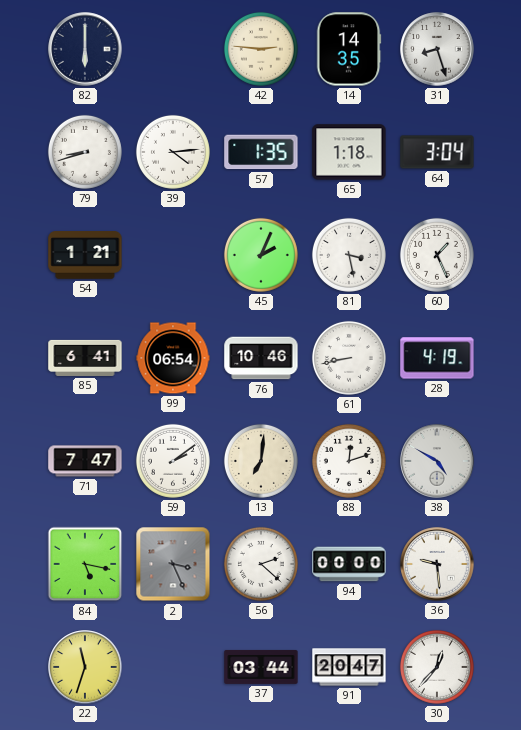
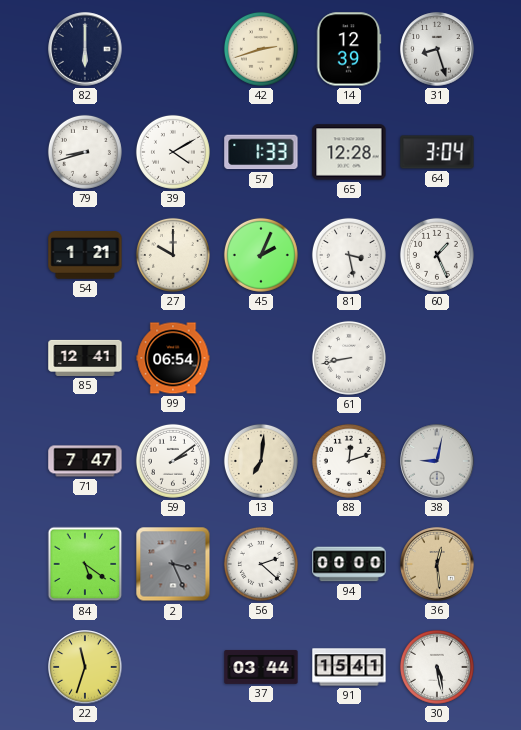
42: 2:46 -> 2:42
14: 14:35 -> 12:39
39: 4:14 -> 4:10
57: 1:35 -> 1:33
65: 1:18 -> 12:28
27: none -> 10:00
85: 6:41 -> 12:41
76: 10:46 -> none
28: 4:19 -> none
38: 4:50 -> 9:02
84: 5:17 -> 5:21
36: 9:29 -> 12:29
36 dial: white -> champagne
91: 20:47 -> 15:41
30: 12:37 -> 5:28
